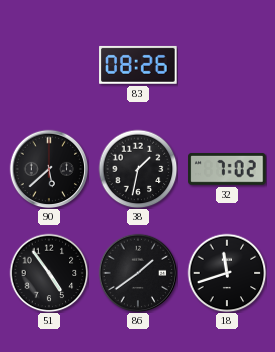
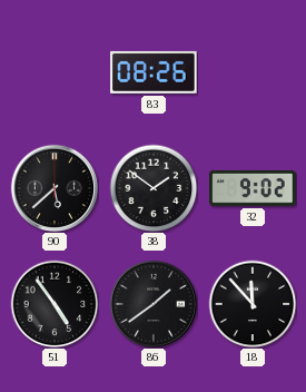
38: 1:32 -> 1:51
32: 7:02 -> 9:02
18: 11:42 -> 11:53
